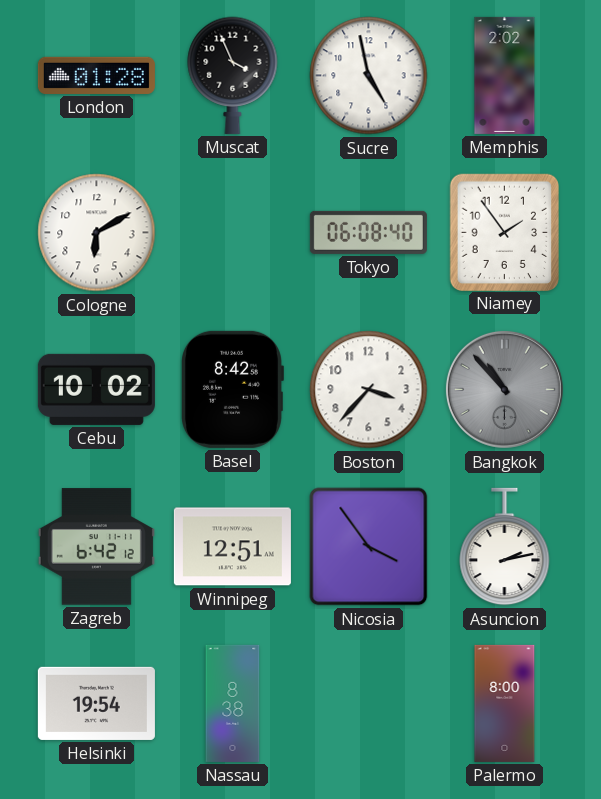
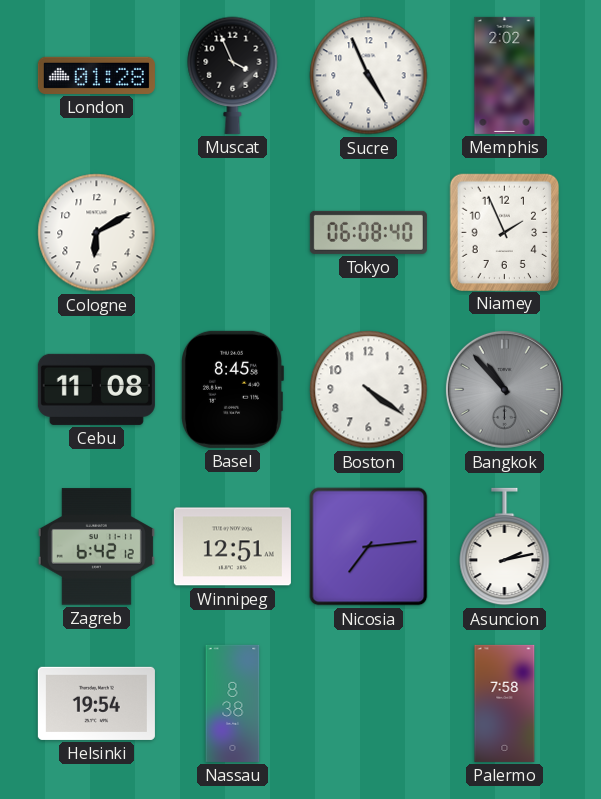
Sucre: 4:58 -> 4:56
Niamey: 1:54 -> 1:56
Cebu: 10:02 -> 11:08
Basel: 8:42 -> 8:45
Boston: 3:37 -> 4:21
Nicosia: 3:54 -> 7:14
Palermo: 8:00 -> 7:58
